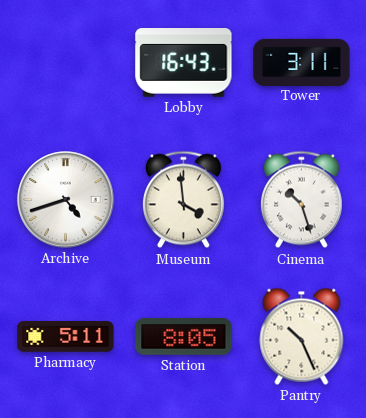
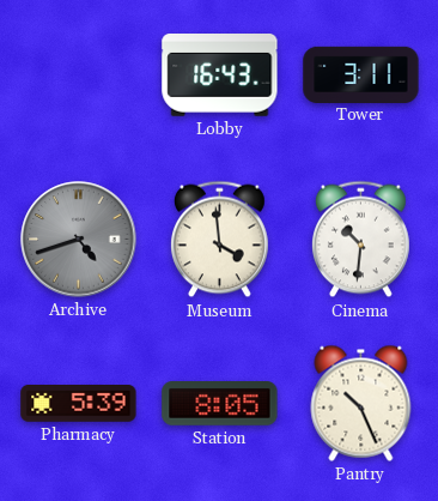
Archive dial: white -> grey
Cinema: 10:27 -> 10:31
Pharmacy: 5:11 -> 5:39
